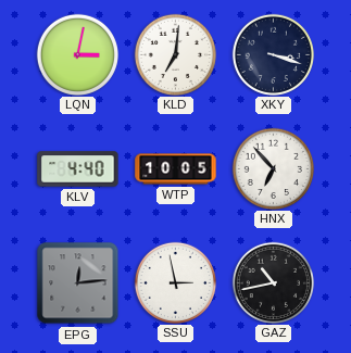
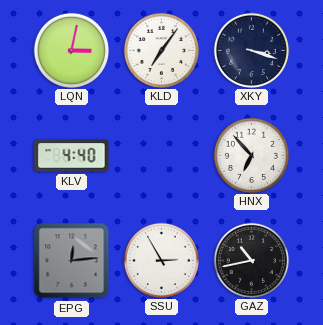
KLD: 7:01 -> 7:06
WTP: 10:05 -> none
SSU: 2:58 -> 2:55
